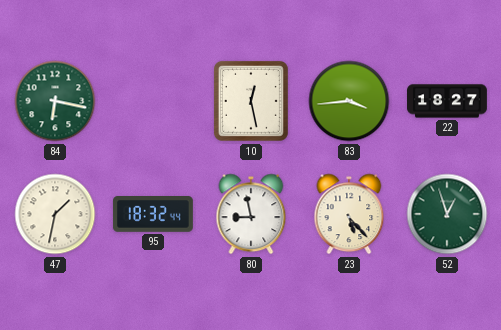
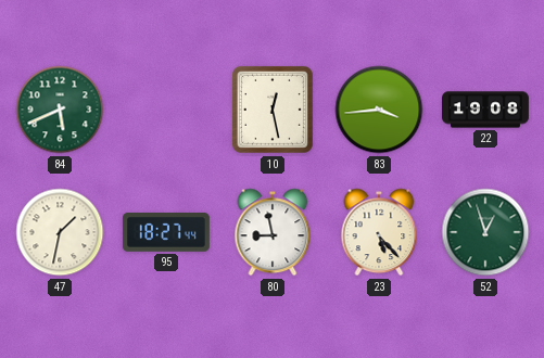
84: 6:17 -> 5:41
22: 18:27 -> 19:08
95: 18:32 -> 18:27
